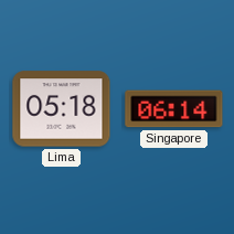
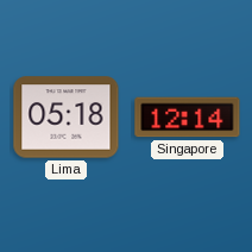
Singapore: 06:14 -> 12:14
